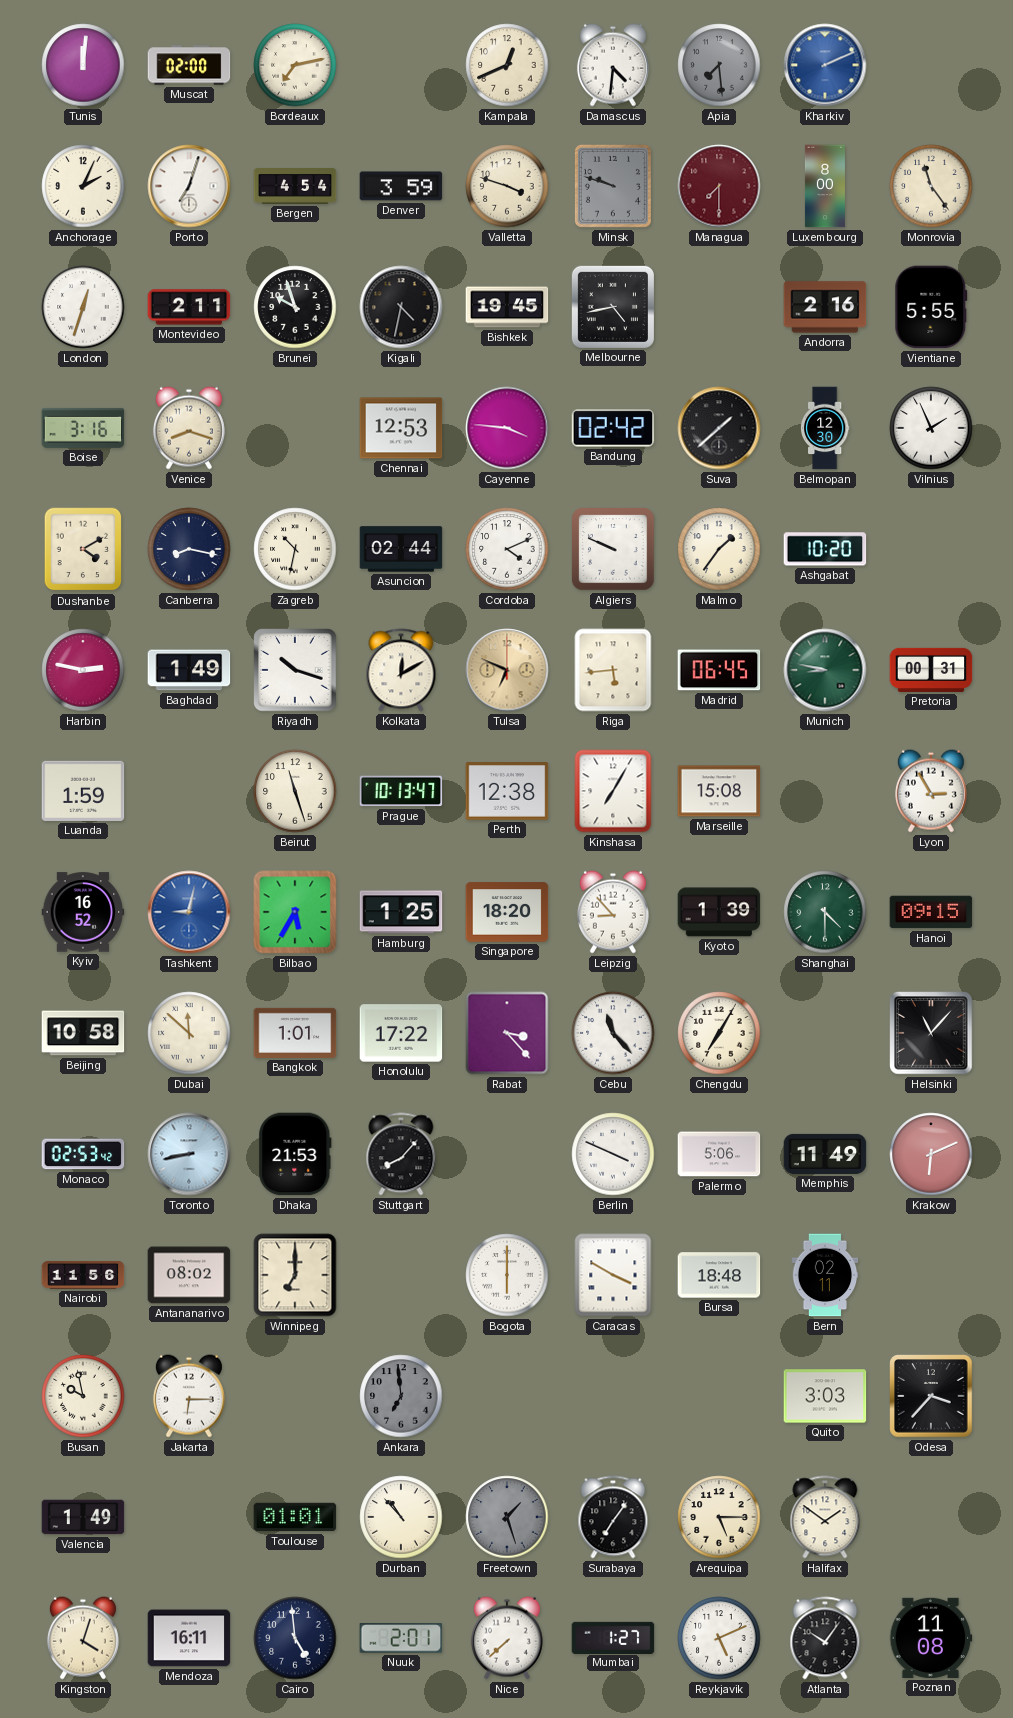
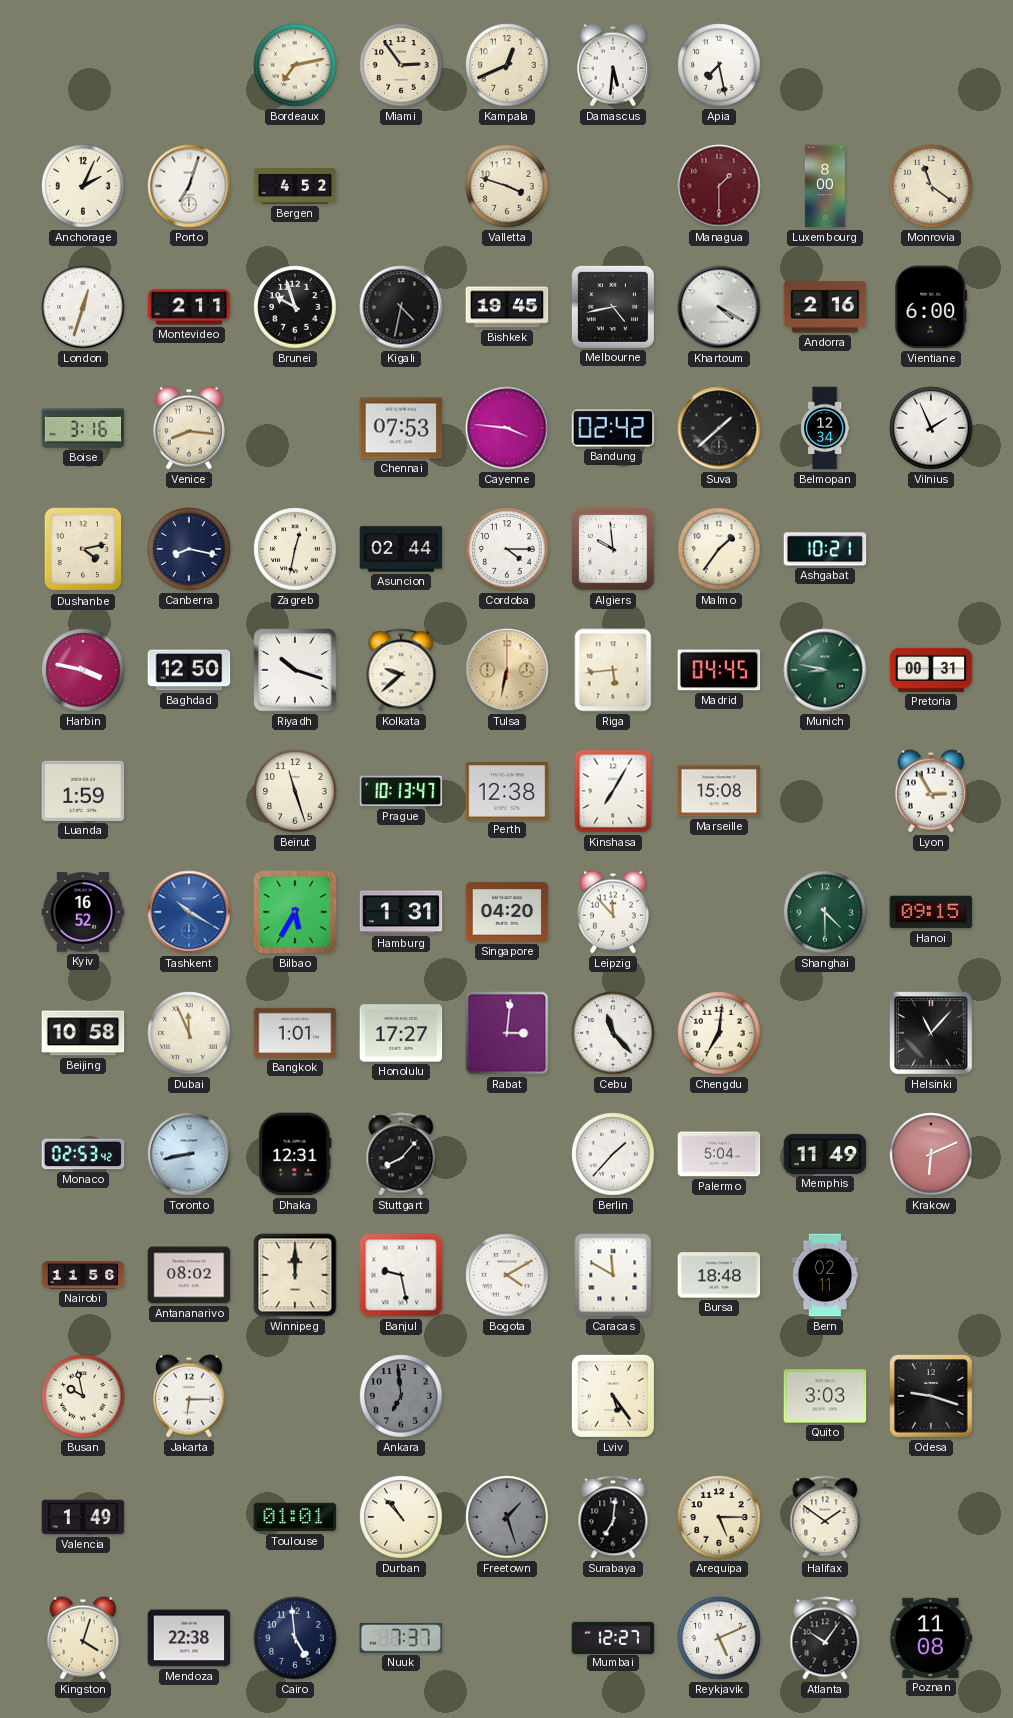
Tunis: 12:01 -> none
Muscat: 02:00 -> none
Miami: none -> 2:54
Damascus: 4:31 -> 5:31
Apia: 7:29 -> 7:28
Apia dial: grey -> white
Kharkiv: 2:11 -> none
Bergen: 4:54 -> 4:52
Denver: 3:59 -> none
Minsk: 9:48 -> none
Managua: 7:30 -> 1:30
Monrovia: 11:24 -> 11:21
Khartoum: none -> 4:20
Vientiane: 5:55 -> 6:00
Venice: 8:18 -> 8:16
Chennai: 12:53 -> 07:53
Belmopan: 12:30 -> 12:34
Dushanbe: 4:10 -> 4:13
Zagreb: 10:32 -> 12:32
Cordoba: 4:11 -> 4:15
Algiers: 9:49 -> 9:59
Ashgabat: 10:20 -> 10:21
Harbin: 2:47 -> 3:47
Baghdad: 1:49 -> 12:50
Kolkata: 12:10 -> 9:38
Tulsa: 6:49 -> 6:32
Madrid: 06:45 -> 04:45
Tashkent: 9:02 -> 10:20
Hamburg: 1:25 -> 1:31
Singapore: 18:20 -> 04:20
Leipzig: 8:53 -> 11:53
Kyoto: 1:39 -> none
Dubai: 11:52 -> 11:56
Honolulu: 17:22 -> 17:27
Rabat: 3:23 -> 3:01
Chengdu: 7:05 -> 7:01
Dhaka: 21:53 -> 12:31
Berlin: 3:49 -> 1:37
Palermo: 5:06 -> 5:04
Winnipeg: 7:00 -> 12:00
Banjul: none -> 9:28
Bogota: 6:00 -> 4:10
Caracas: 3:50 -> 11:50
Lviv: none -> 5:24
Odesa: 3:37 -> 9:18
Surabaya: 7:06 -> 7:01
Mendoza: 16:11 -> 22:38
Nuuk: 2:01 -> 7:37
Nice: 7:38 -> none
Mumbai: 1:27 -> 12:27
